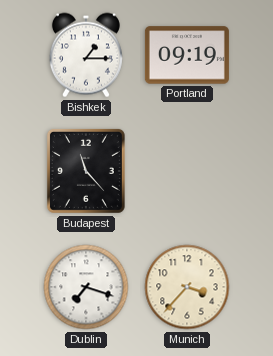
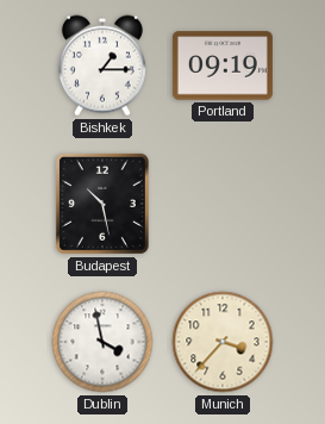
Budapest: 11:23 -> 10:28
Dublin: 7:18 -> 3:58
